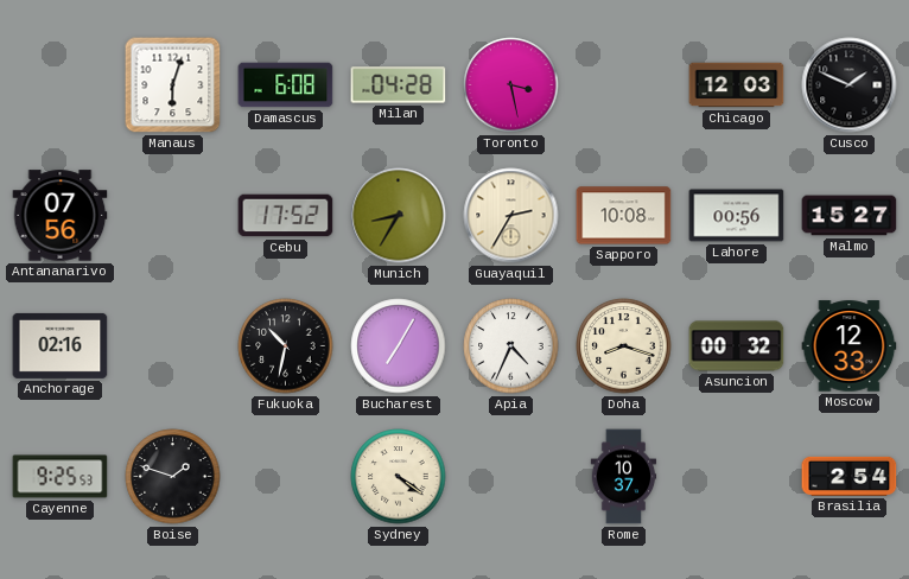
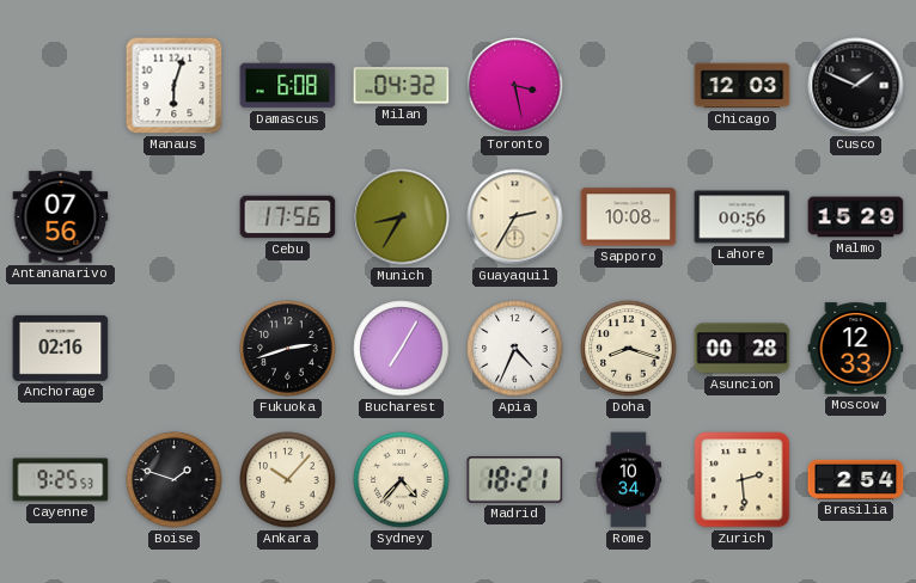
Milan: 04:28 -> 04:32
Cebu: 17:52 -> 17:56
Malmo: 15:27 -> 15:29
Fukuoka: 10:32 -> 2:42
Asuncion: 00:32 -> 00:28
Ankara: none -> 10:07
Sydney: 4:21 -> 4:37
Madrid: none -> 18:21
Rome: 10:37 -> 10:34
Zurich: none -> 2:29
